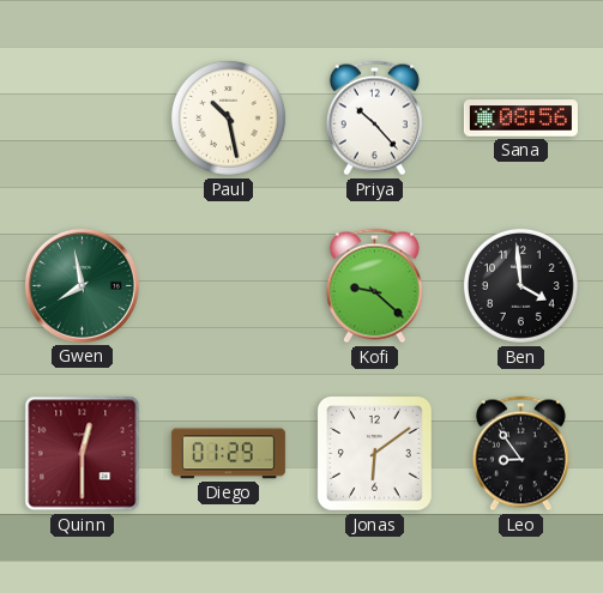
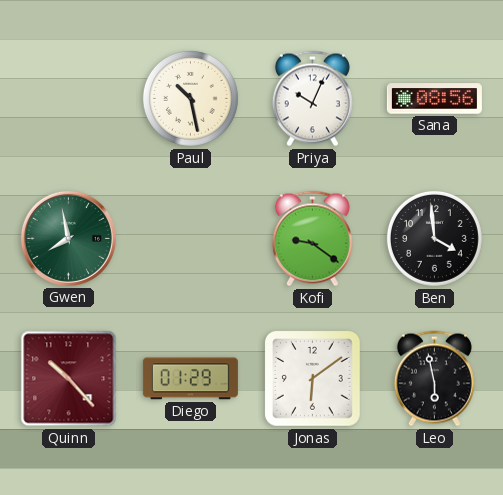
Priya: 10:23 -> 10:04
Kofi: 9:22 -> 9:21
Quinn: 12:30 -> 10:23
Leo: 8:54 -> 5:58
